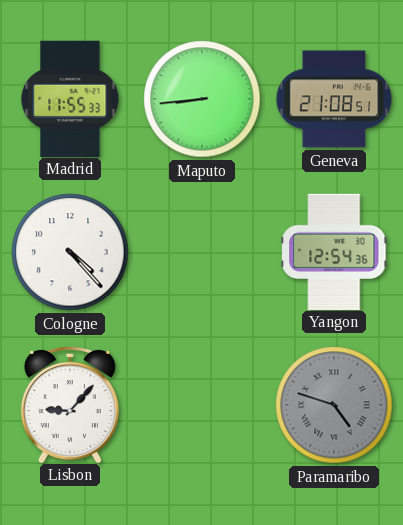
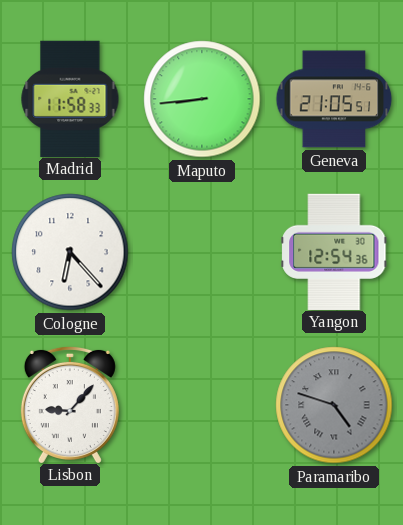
Madrid: 11:55 -> 11:58
Geneva: 21:08 -> 21:05
Cologne: 4:23 -> 6:23
